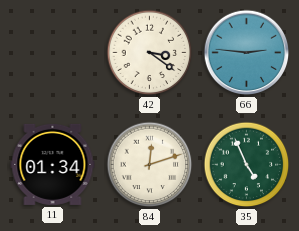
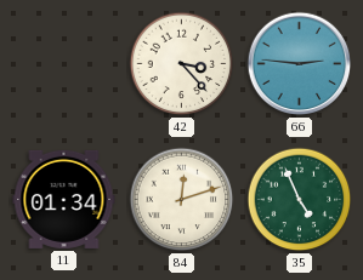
42: 3:21 -> 3:23
